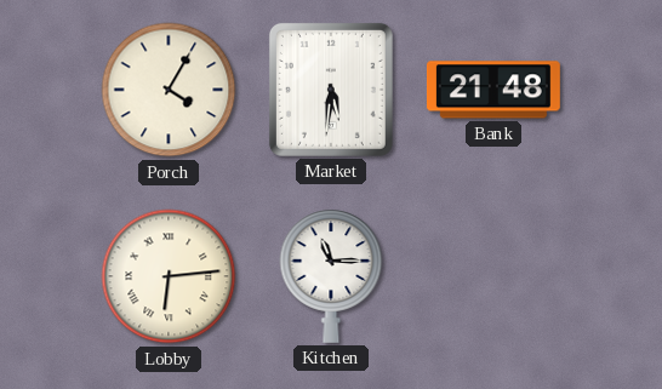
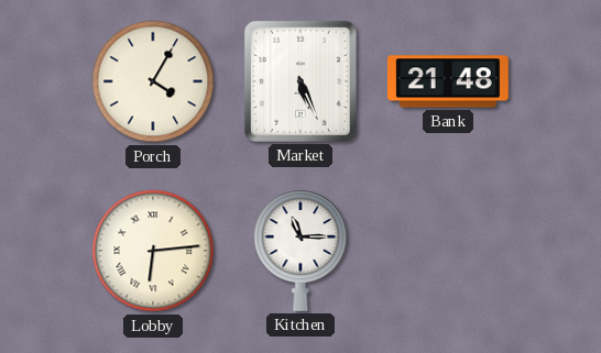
Market: 5:31 -> 5:26
